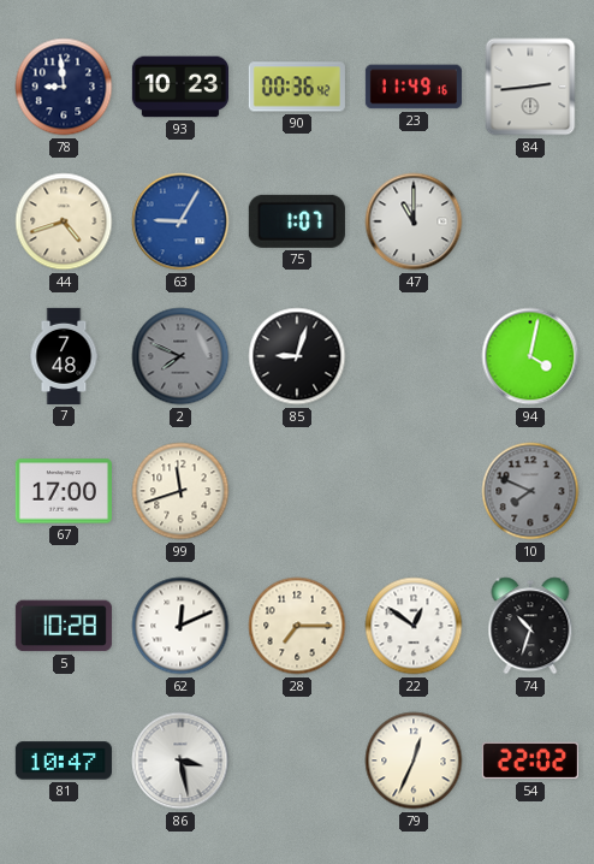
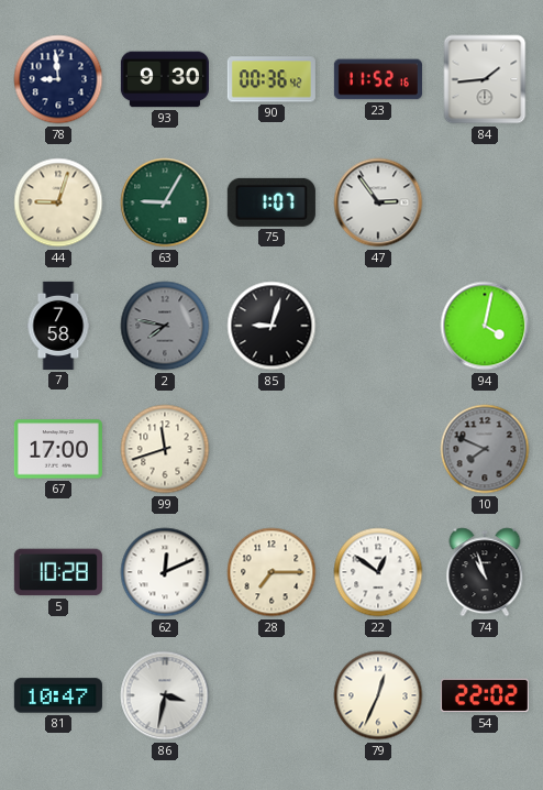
93: 10:23 -> 9:30
23: 11:49 -> 11:52
84: 2:44 -> 1:44
44: 4:42 -> 9:03
63 dial: blue -> green
47: 11:00 -> 2:54
7: 7:48 -> 7:58
2: 7:49 -> 7:47
74: 10:33 -> 10:57
86: 3:28 -> 3:32
